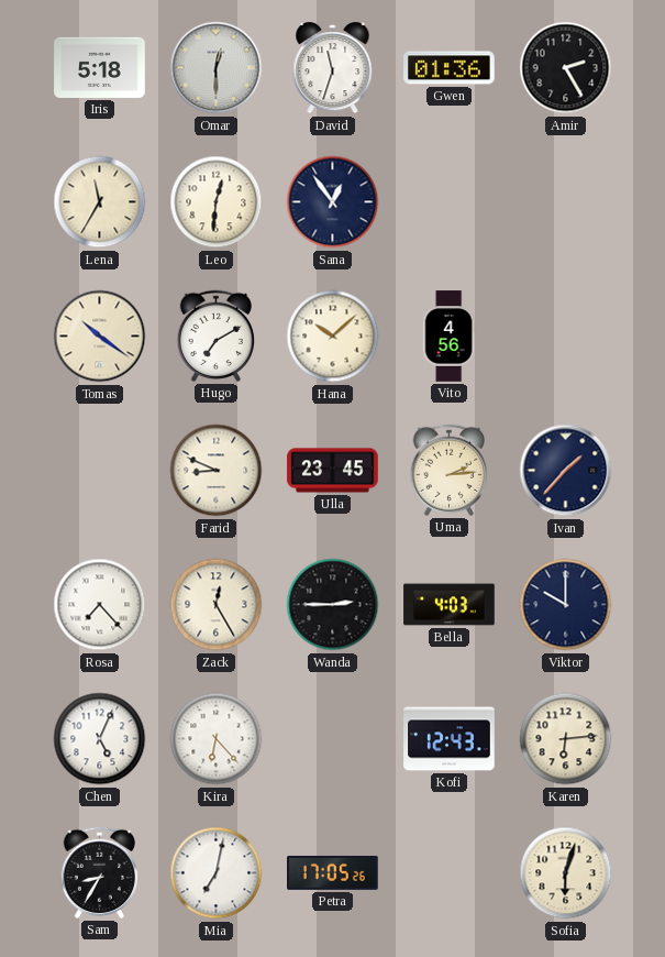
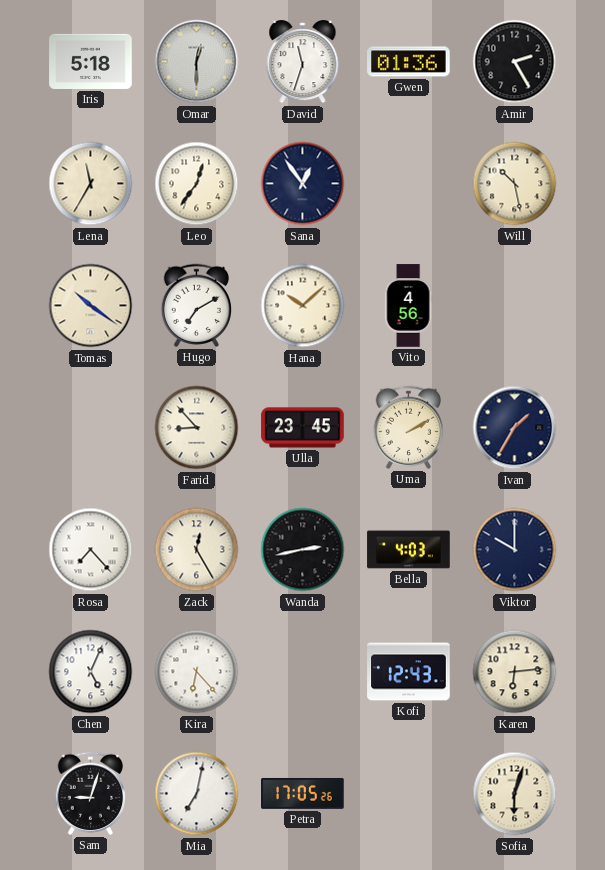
Leo: 12:31 -> 12:36
Will: none -> 10:28
Farid: 8:49 -> 8:53
Uma: 2:14 -> 2:10
Ivan: 1:37 -> 1:35
Wanda: 2:45 -> 2:43
Sam: 8:35 -> 9:03
